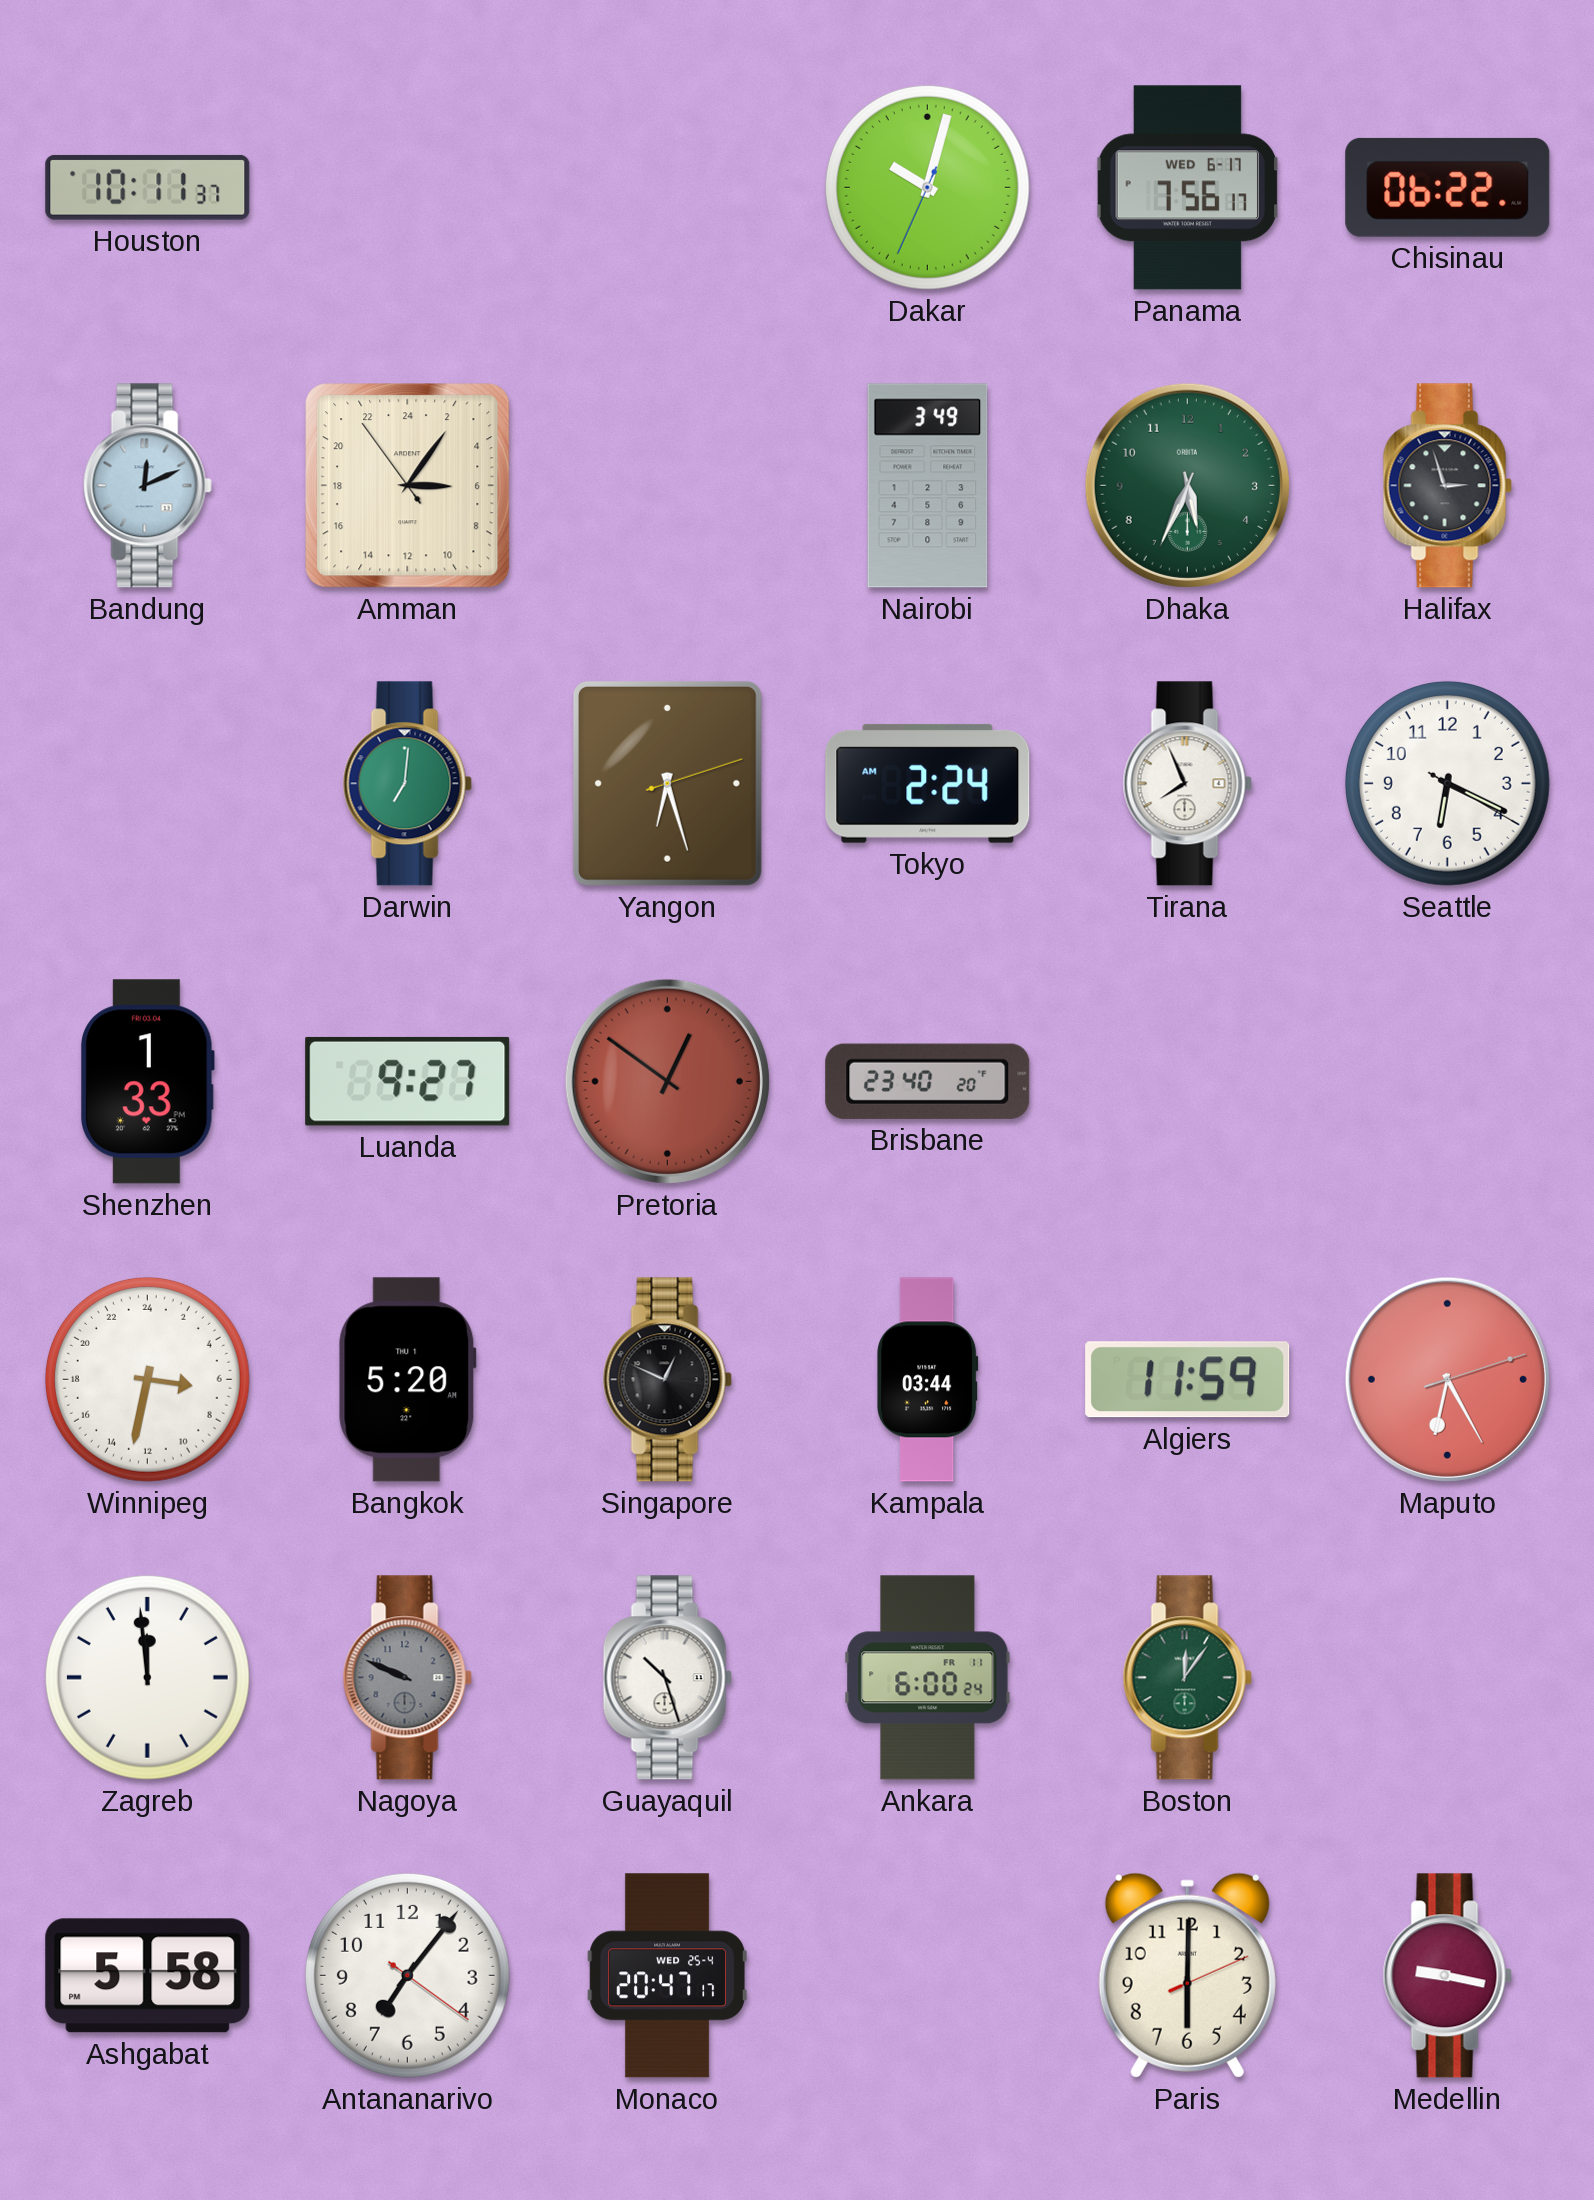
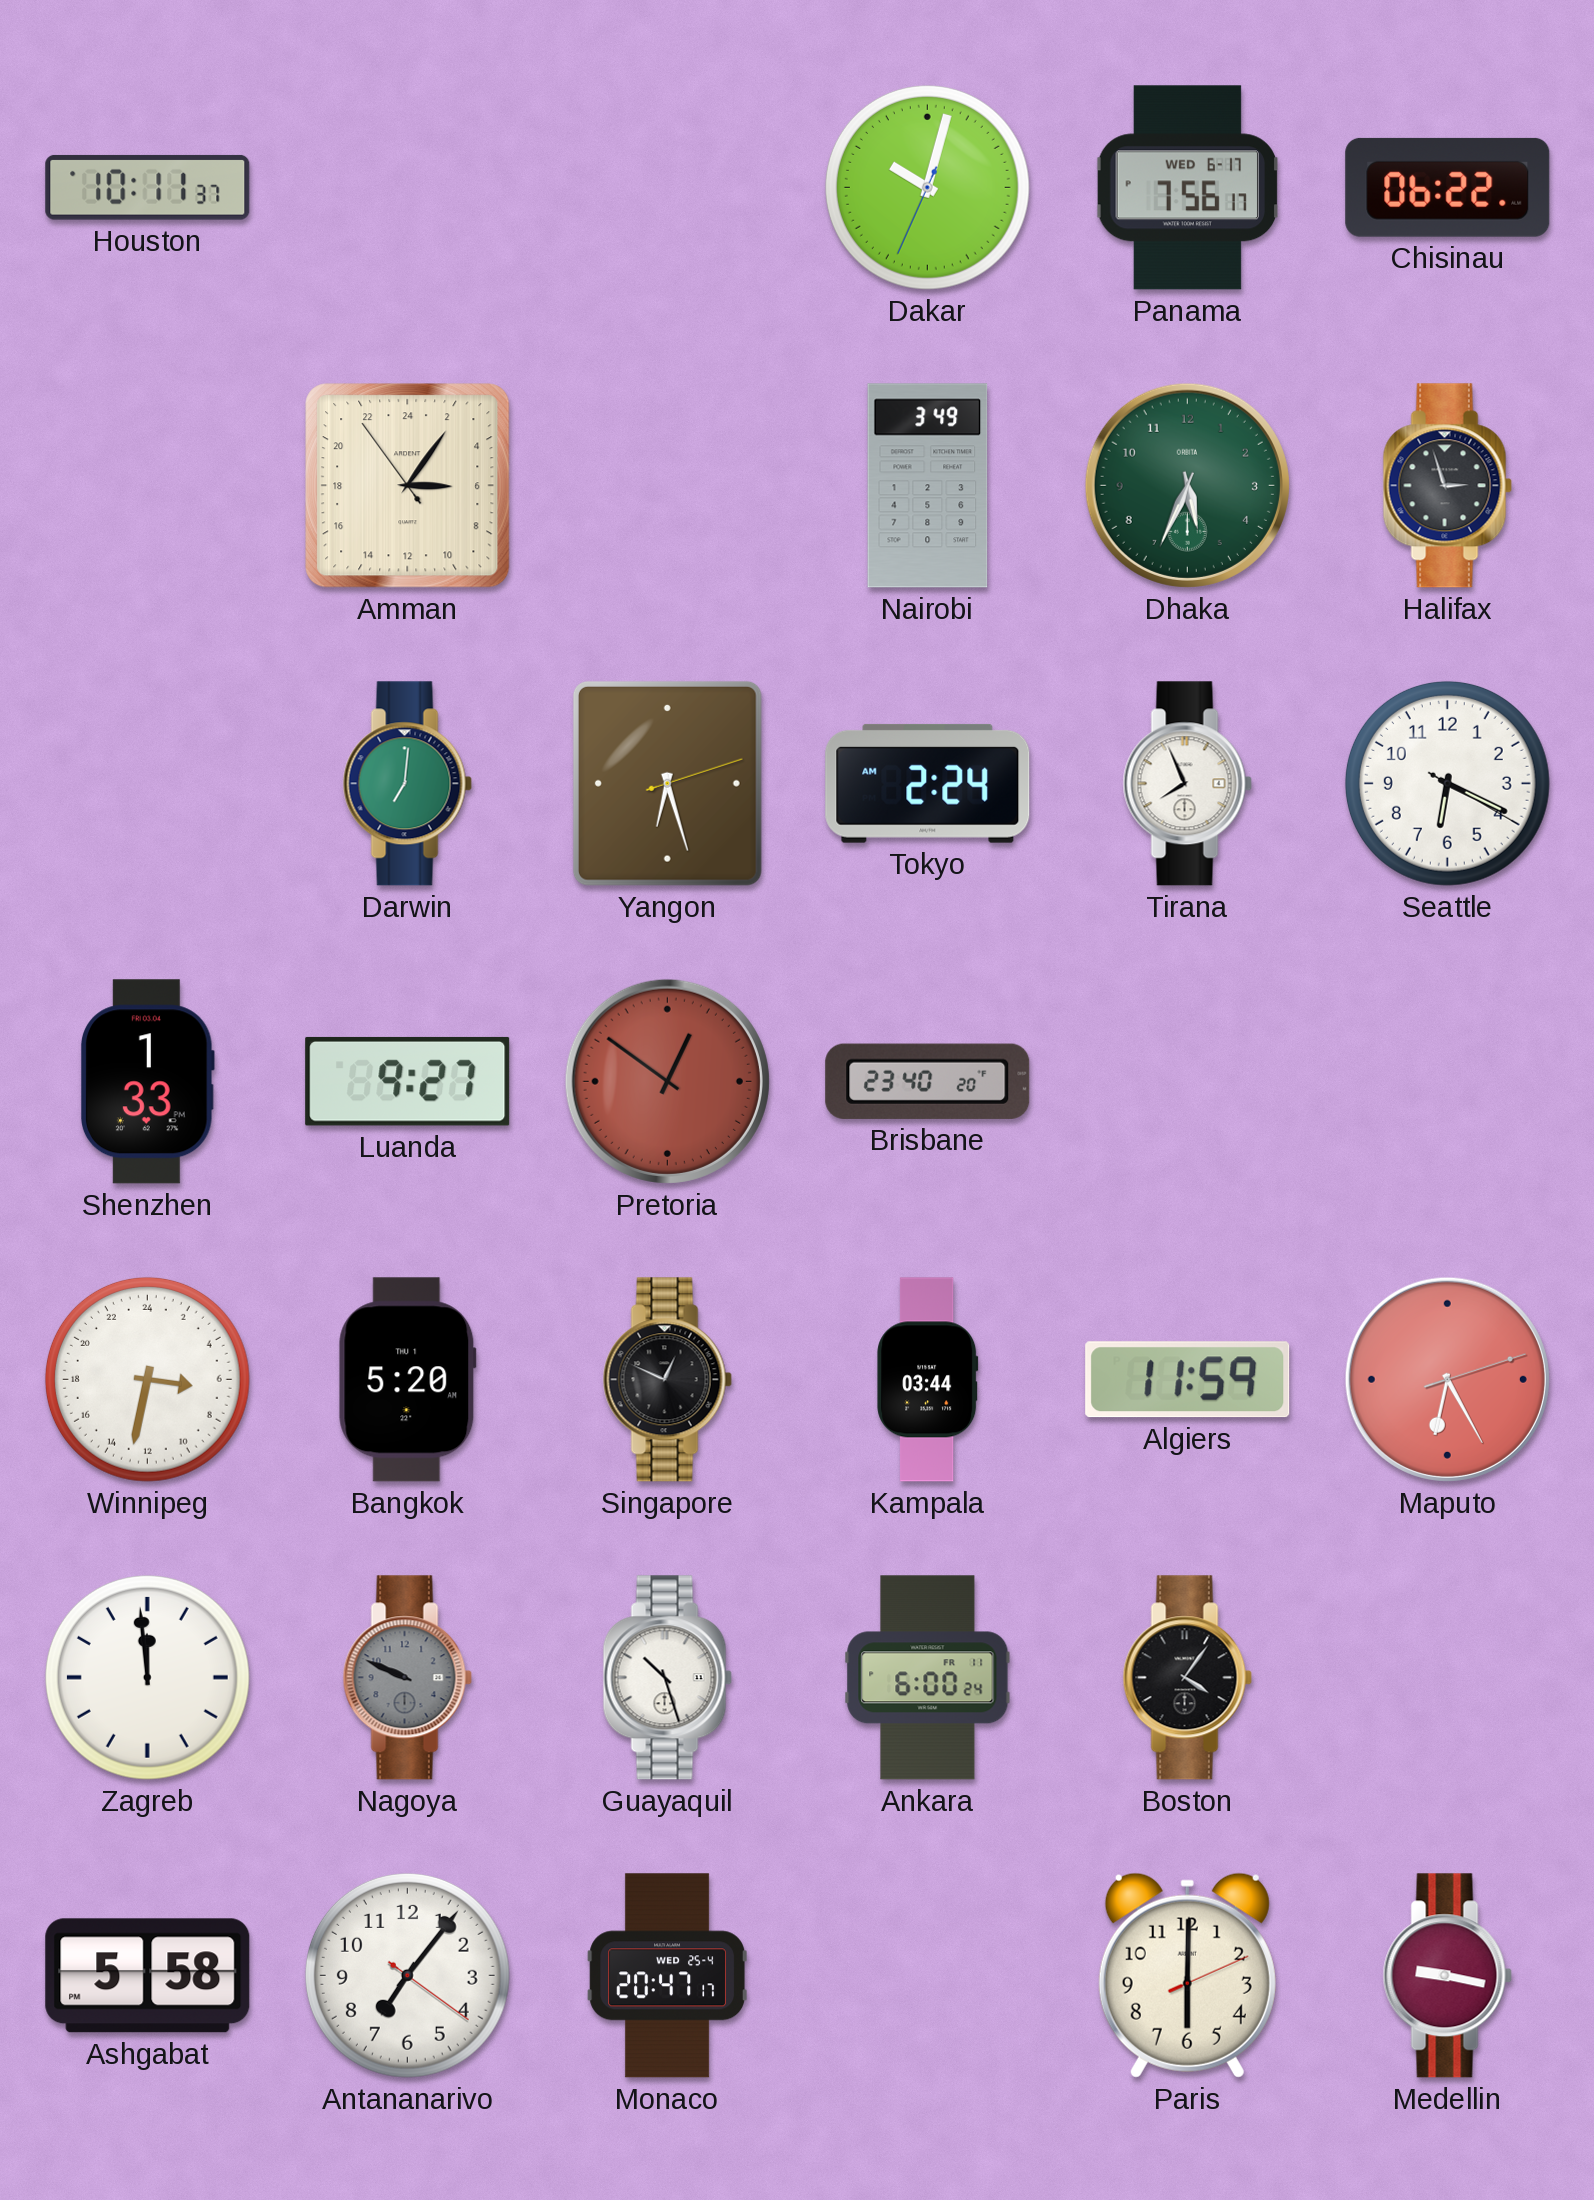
Bandung: 12:11 -> none
Boston: 12:06 -> 4:06
Boston dial: green -> black
